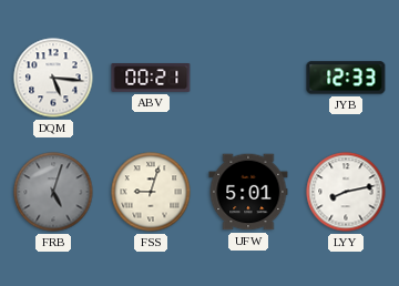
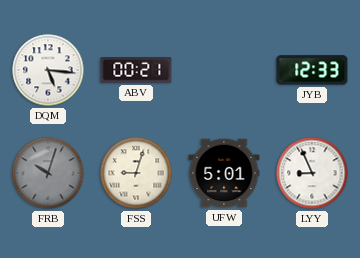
FRB: 5:03 -> 10:03
LYY: 8:13 -> 8:56
